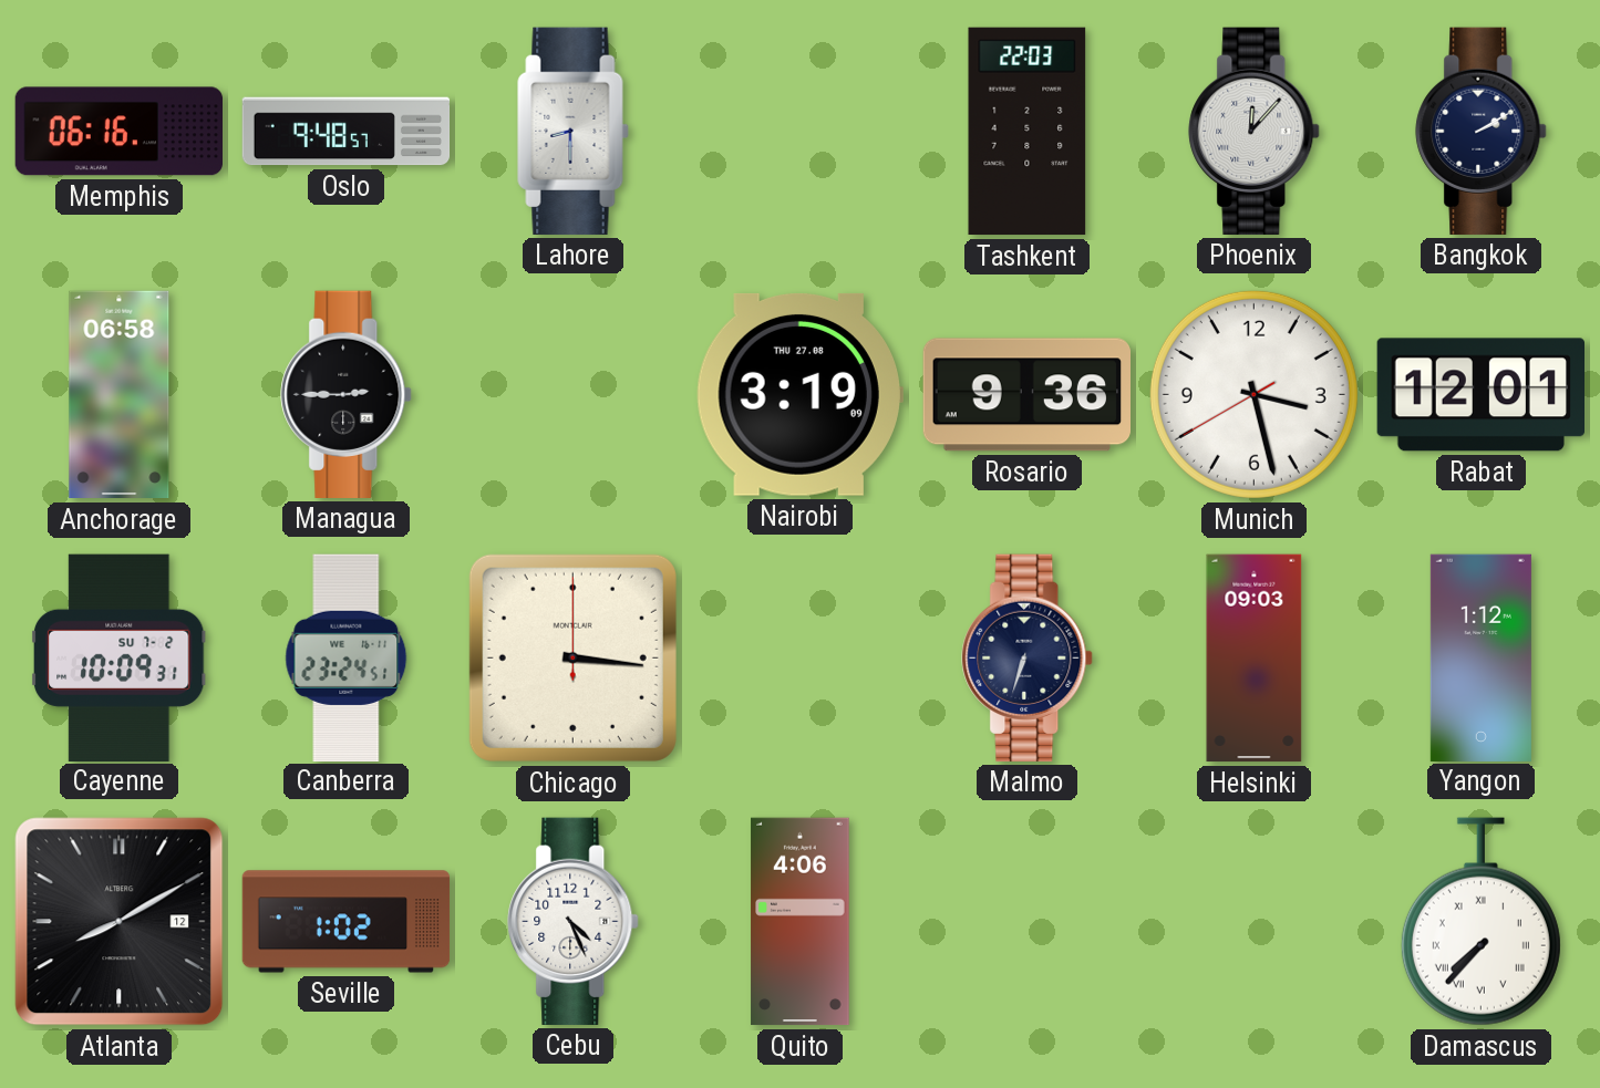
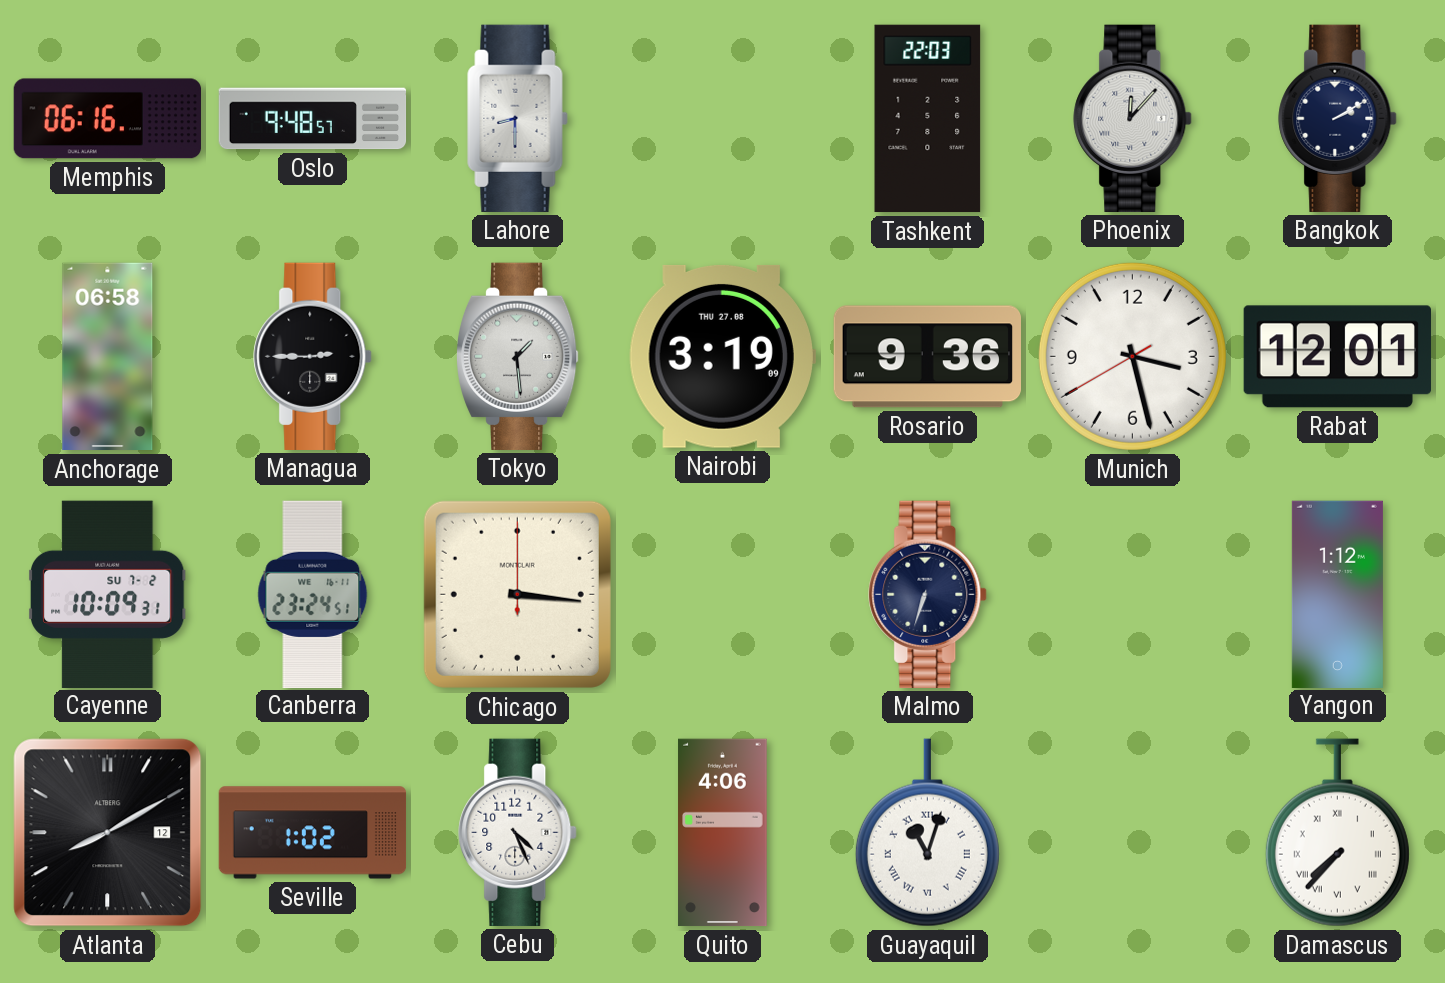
Tokyo: none -> 1:29
Helsinki: 09:03 -> none
Guayaquil: none -> 11:03
